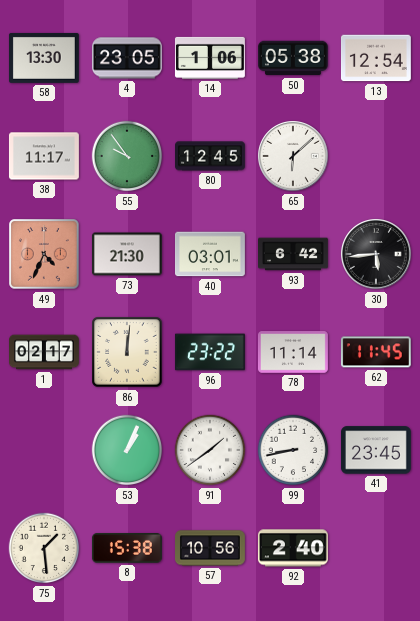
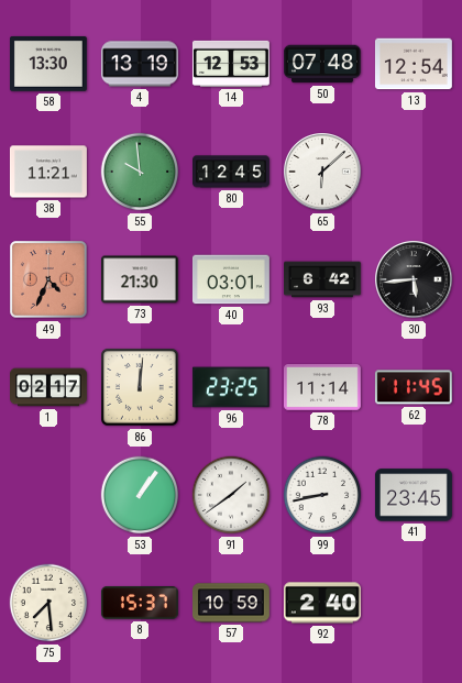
4: 23:05 -> 13:19
14: 1:06 -> 12:53
50: 05:38 -> 07:48
38: 11:17 -> 11:21
55: 9:54 -> 9:59
96: 23:22 -> 23:25
53: 1:04 -> 1:06
75: 1:29 -> 7:29
8: 15:38 -> 15:37
57: 10:56 -> 10:59
